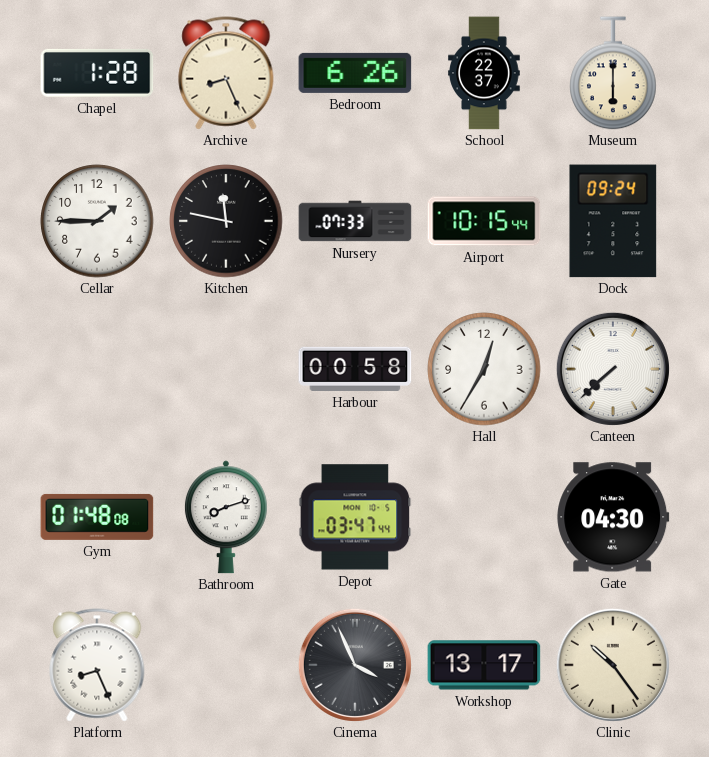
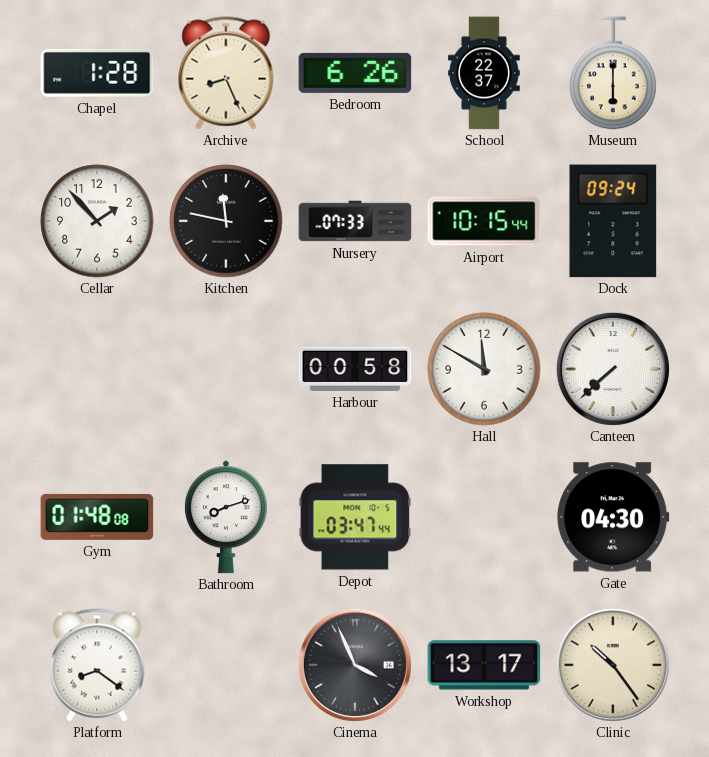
Cellar: 1:45 -> 1:53
Hall: 12:35 -> 11:50
Platform: 8:26 -> 8:21
